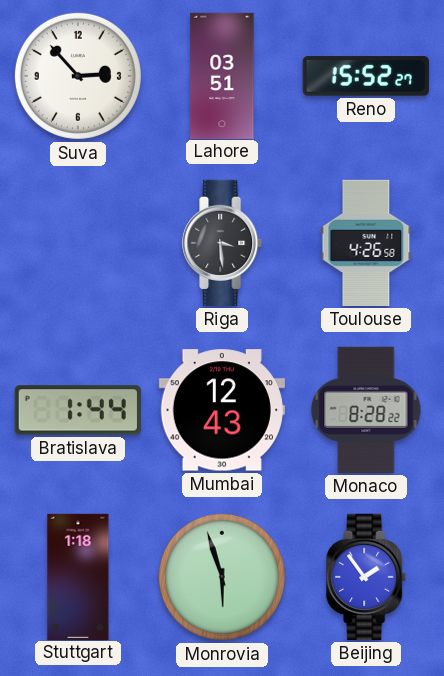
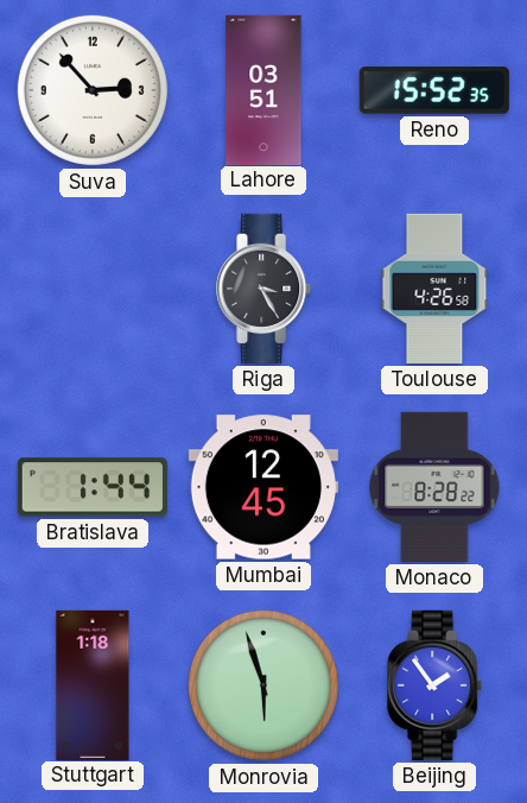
Reno: 15:52:27 -> 15:52:35
Riga: 3:29 -> 3:25
Mumbai: 12:43 -> 12:45
